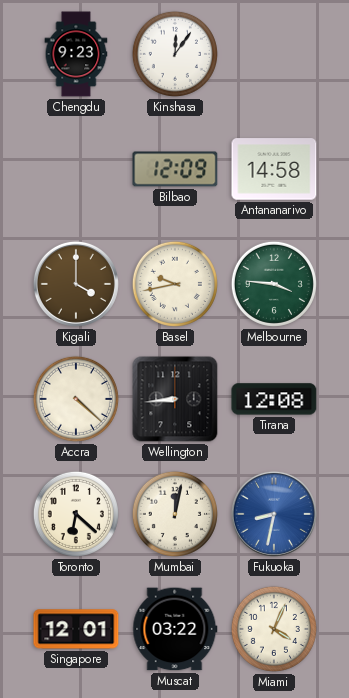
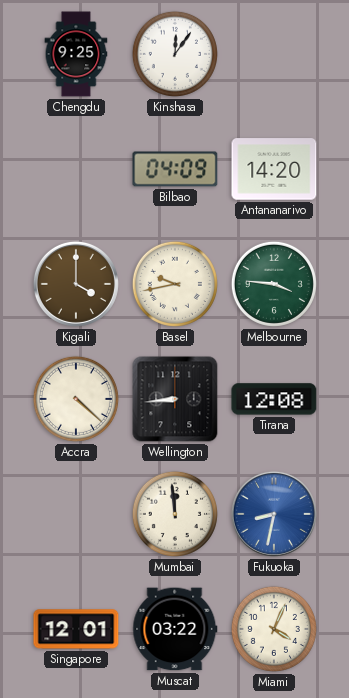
Chengdu: 9:23 -> 9:25
Bilbao: 12:09 -> 04:09
Antananarivo: 14:58 -> 14:20
Toronto: 6:22 -> none
Mumbai: 12:02 -> 11:59
